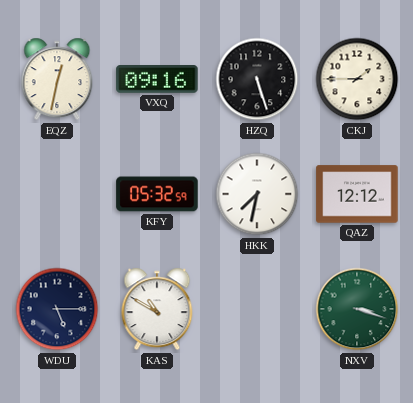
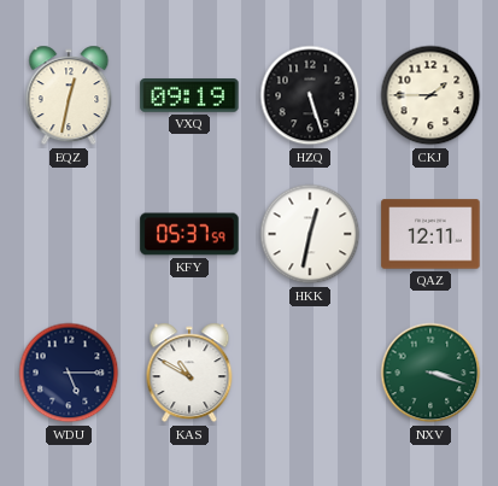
VXQ: 09:16 -> 09:19
KFY: 05:32 -> 05:37
HKK: 7:32 -> 12:32
QAZ: 12:12 -> 12:11
